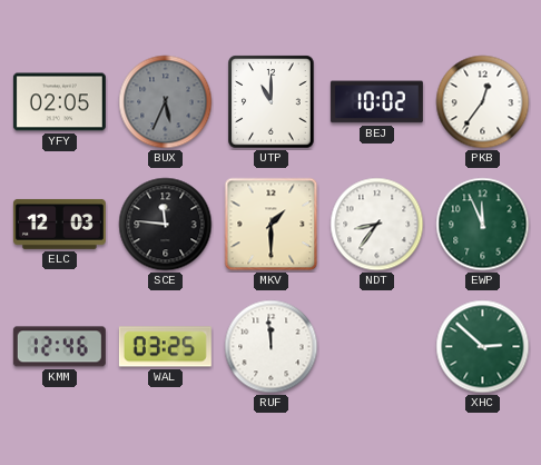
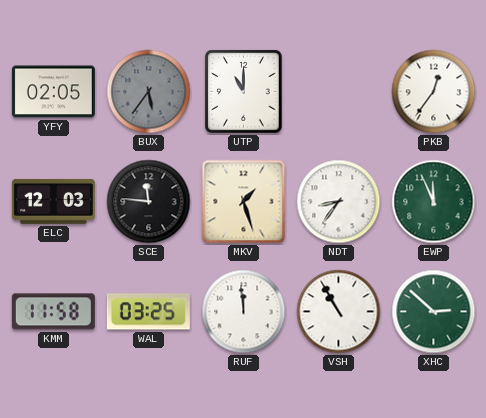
BUX: 5:34 -> 5:36
BEJ: 10:02 -> none
MKV: 1:30 -> 1:27
KMM: 12:46 -> 11:58
VSH: none -> 10:55
